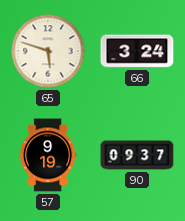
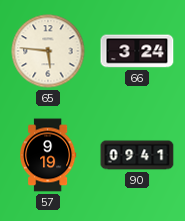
65: 5:48 -> 5:46
90: 09:37 -> 09:41
